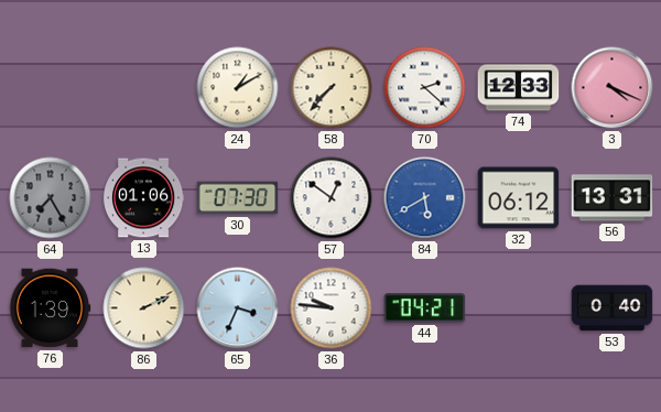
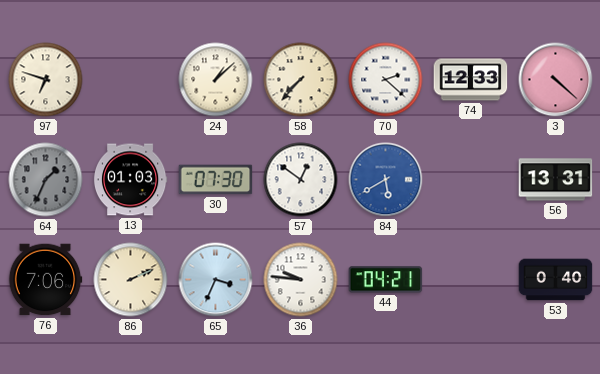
97: none -> 6:48
24: 1:10 -> 1:08
3: 4:19 -> 4:22
64: 7:25 -> 1:34
13: 01:06 -> 01:03
32: 06:12 -> none
76: 1:39 -> 7:06
